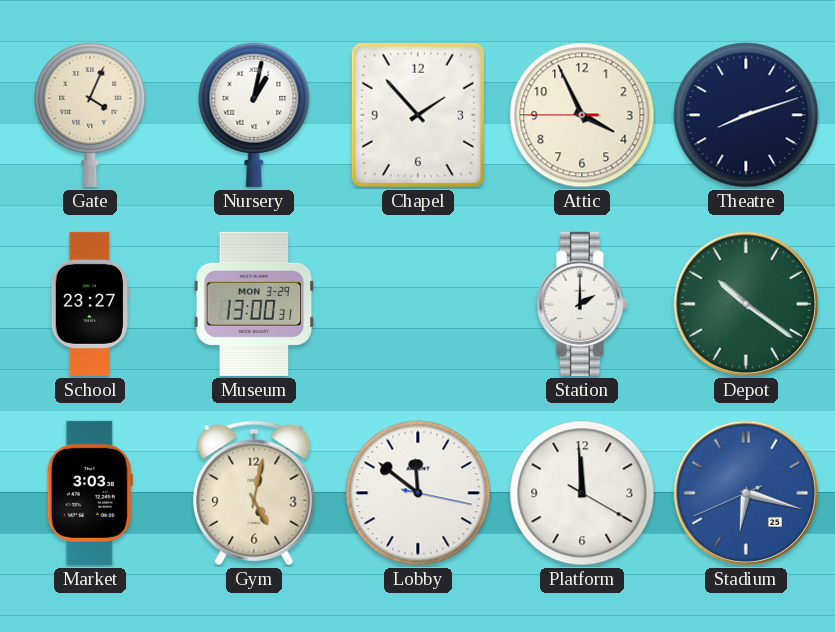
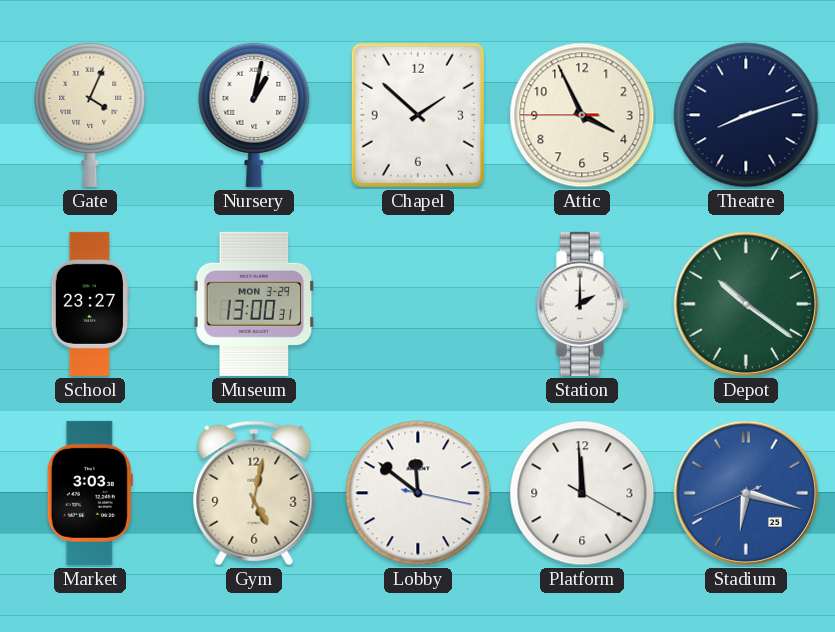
Chapel: 1:53 -> 1:52
